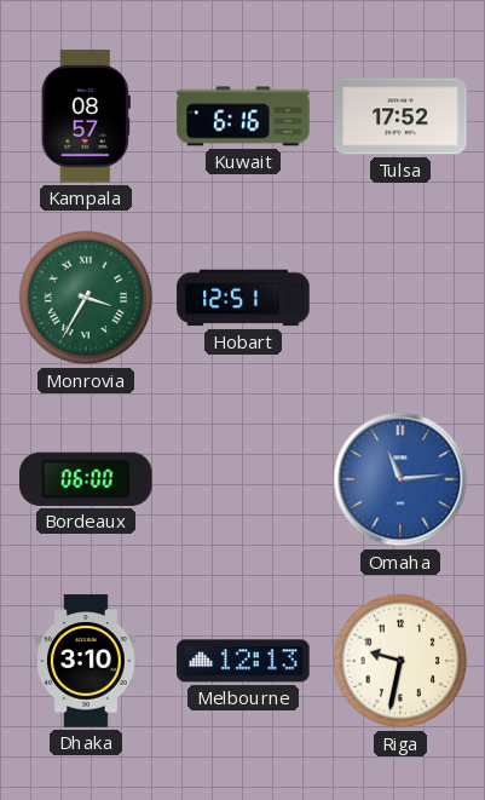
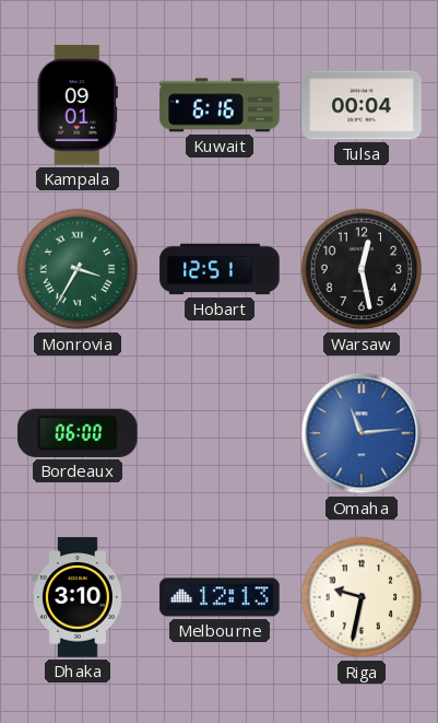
Kampala: 08:57 -> 09:01
Tulsa: 17:52 -> 00:04
Warsaw: none -> 12:28
